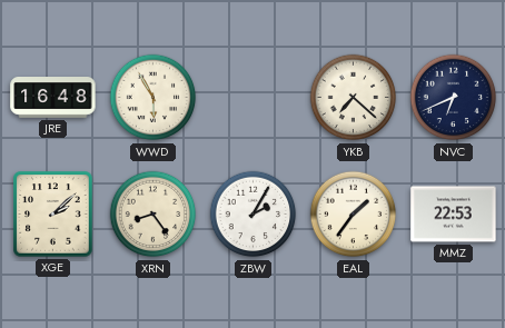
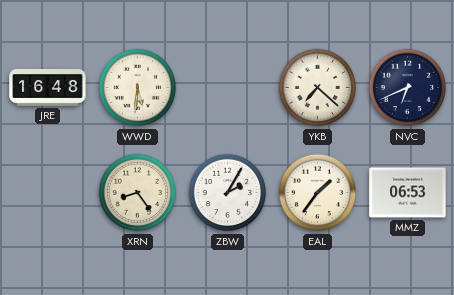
WWD: 5:55 -> 5:31
XGE: 2:08 -> none
MMZ: 22:53 -> 06:53
